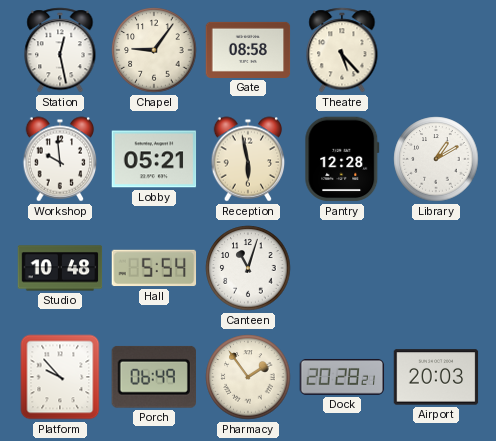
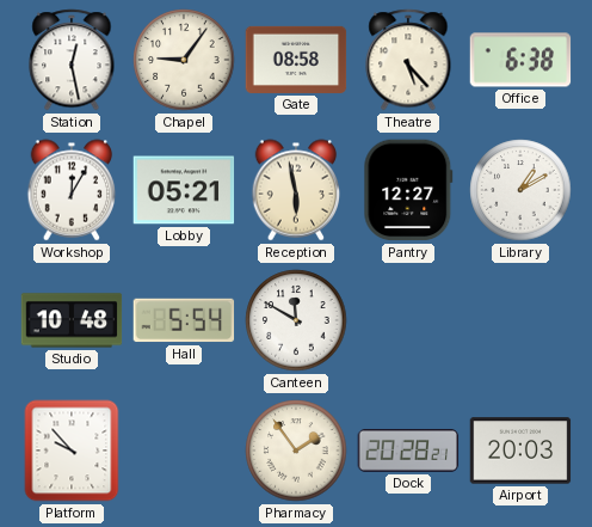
Office: none -> 6:38
Workshop: 9:59 -> 12:05
Pantry: 12:28 -> 12:27
Canteen: 11:03 -> 11:50
Porch: 06:49 -> none
